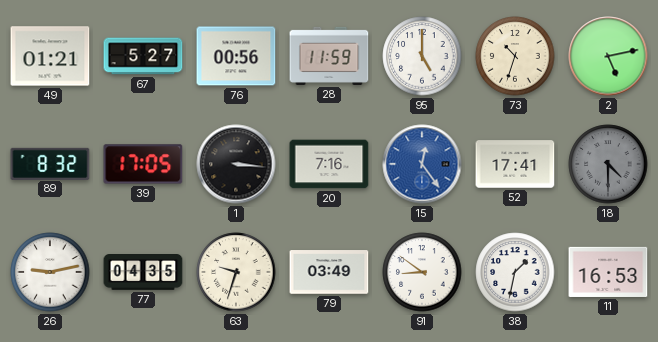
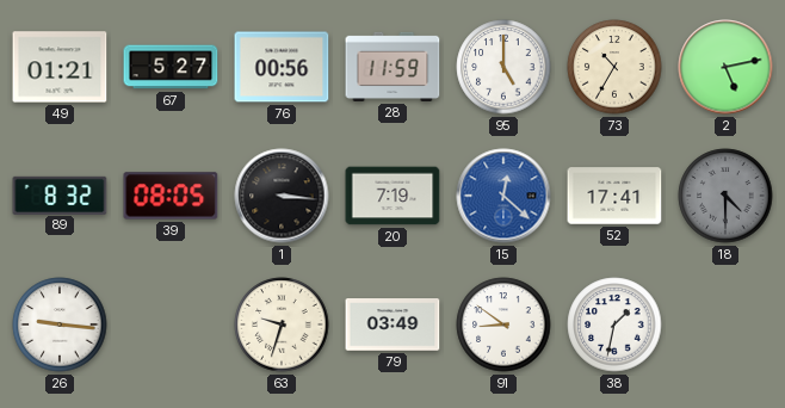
73: 10:33 -> 10:35
39: 17:05 -> 08:05
20: 7:16 -> 7:19
15: 12:24 -> 12:22
26: 9:13 -> 9:16
77: 04:35 -> none
11: 16:53 -> none
